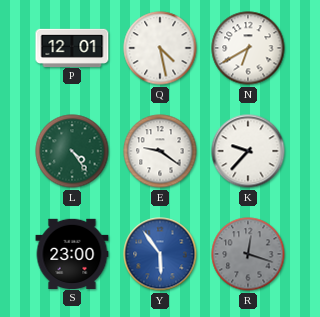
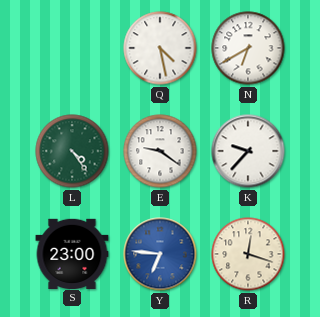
P: 12:01 -> none
Y: 5:54 -> 6:46
R dial: grey -> cream
